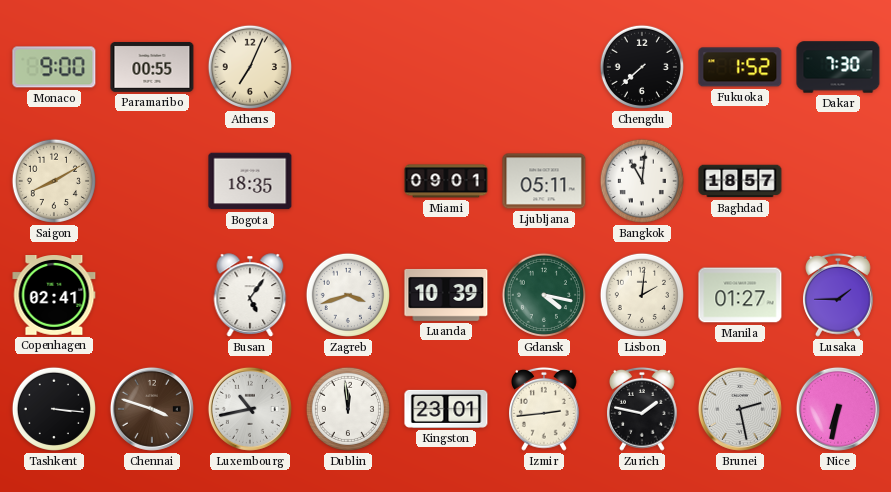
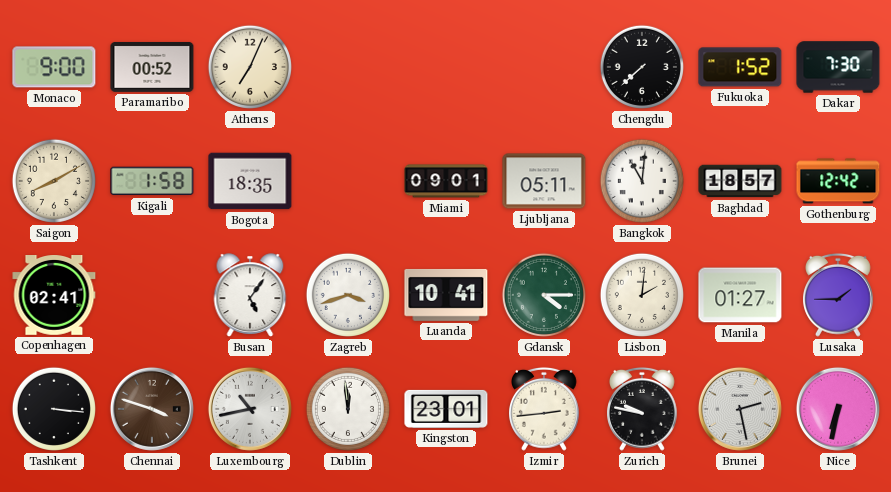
Paramaribo: 00:55 -> 00:52
Kigali: none -> 1:58
Gothenburg: none -> 12:42
Luanda: 10:39 -> 10:41
Gdansk: 4:17 -> 4:15
Zurich: 1:47 -> 9:47
